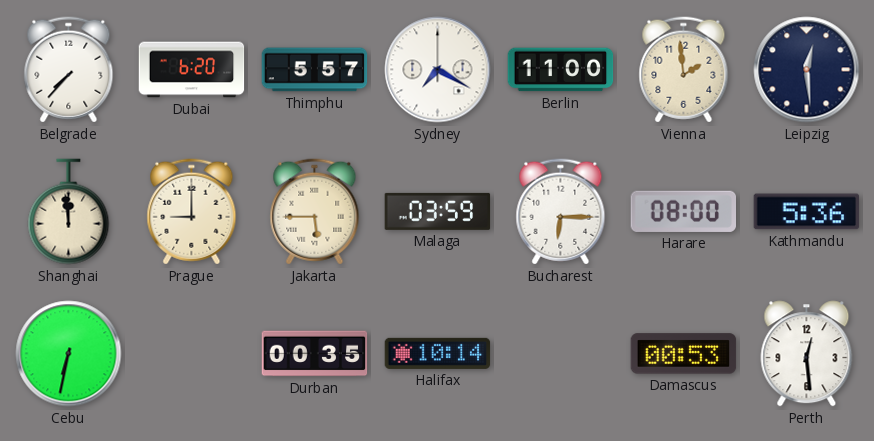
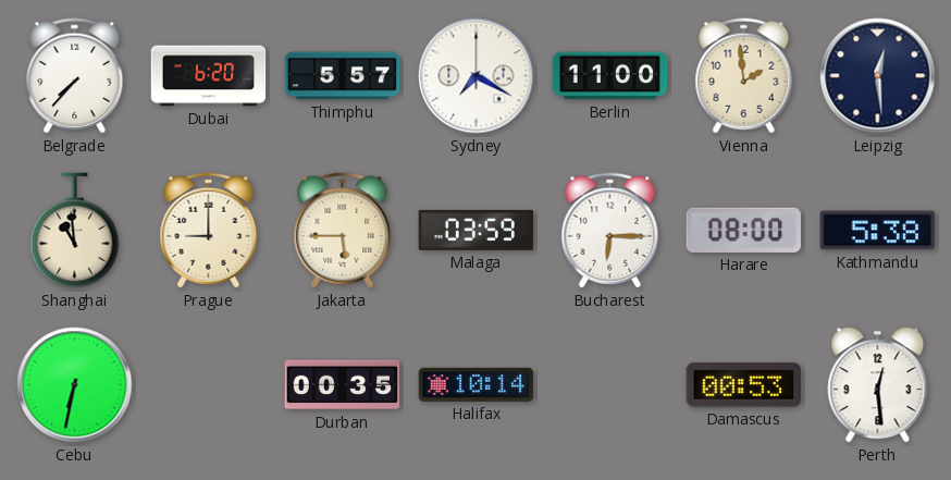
Shanghai: 11:59 -> 10:59
Kathmandu: 5:36 -> 5:38
